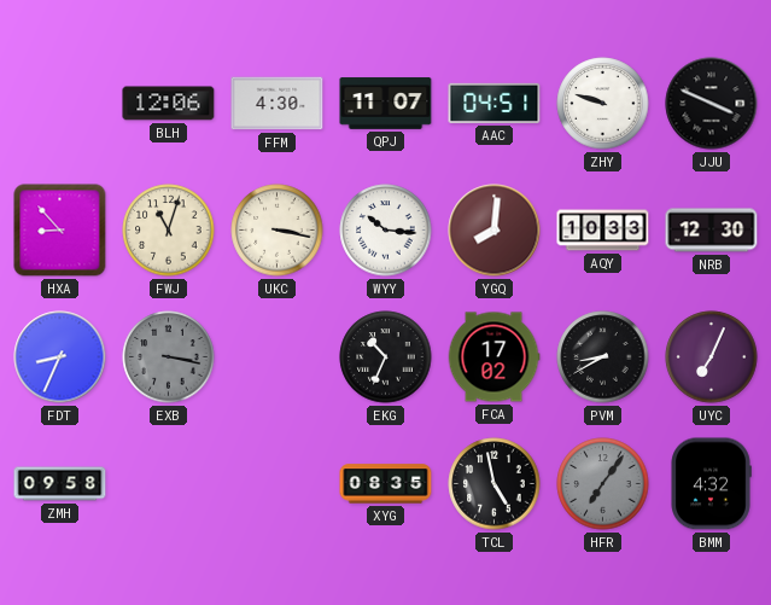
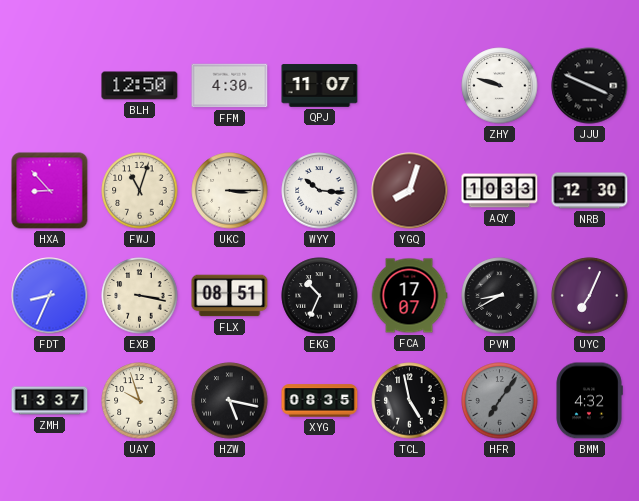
BLH: 12:06 -> 12:50
AAC: 04:51 -> none
UKC: 3:17 -> 3:15
YGQ: 8:01 -> 8:03
EXB dial: grey -> cream
FLX: none -> 08:51
FCA: 17:02 -> 17:07
ZMH: 09:58 -> 13:37
UAY: none -> 9:57
HZW: none -> 5:17
